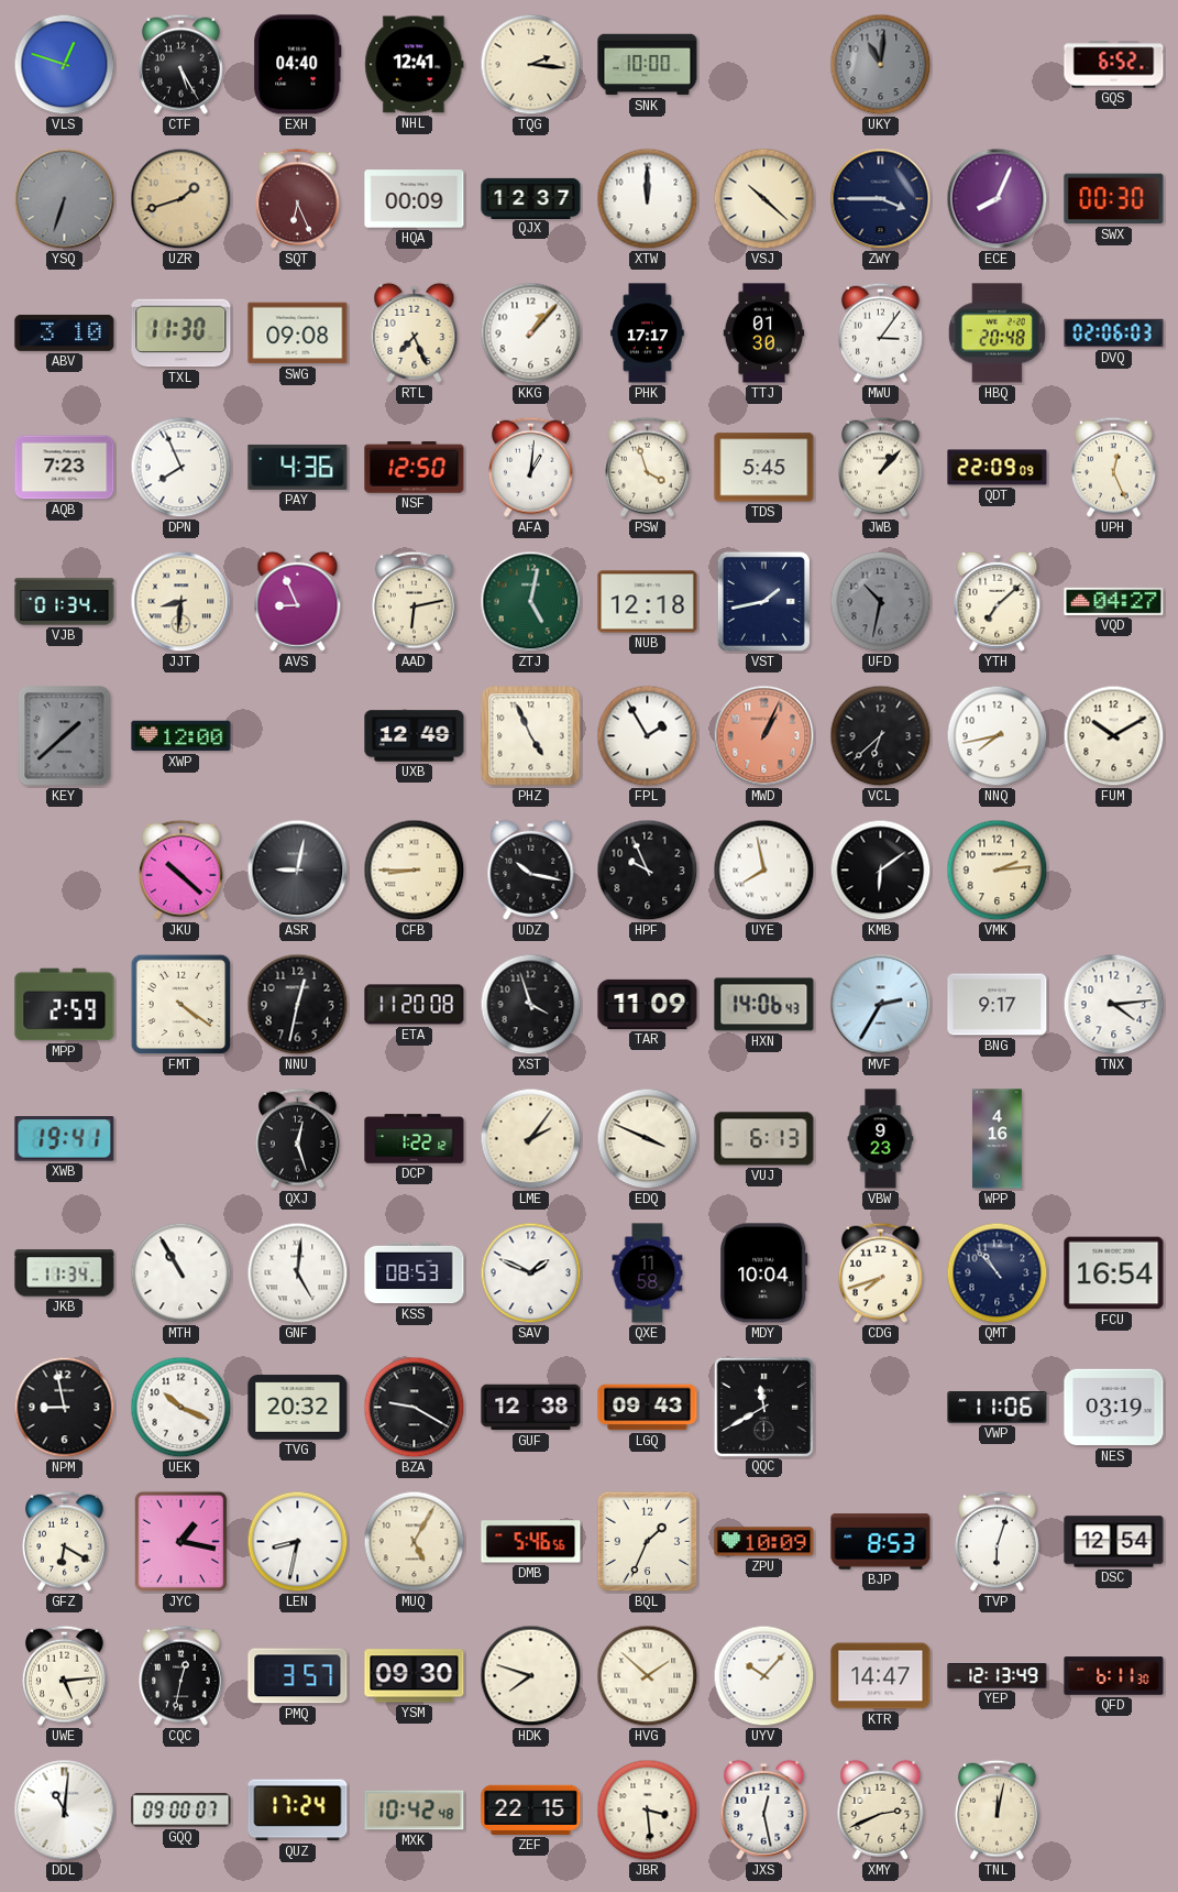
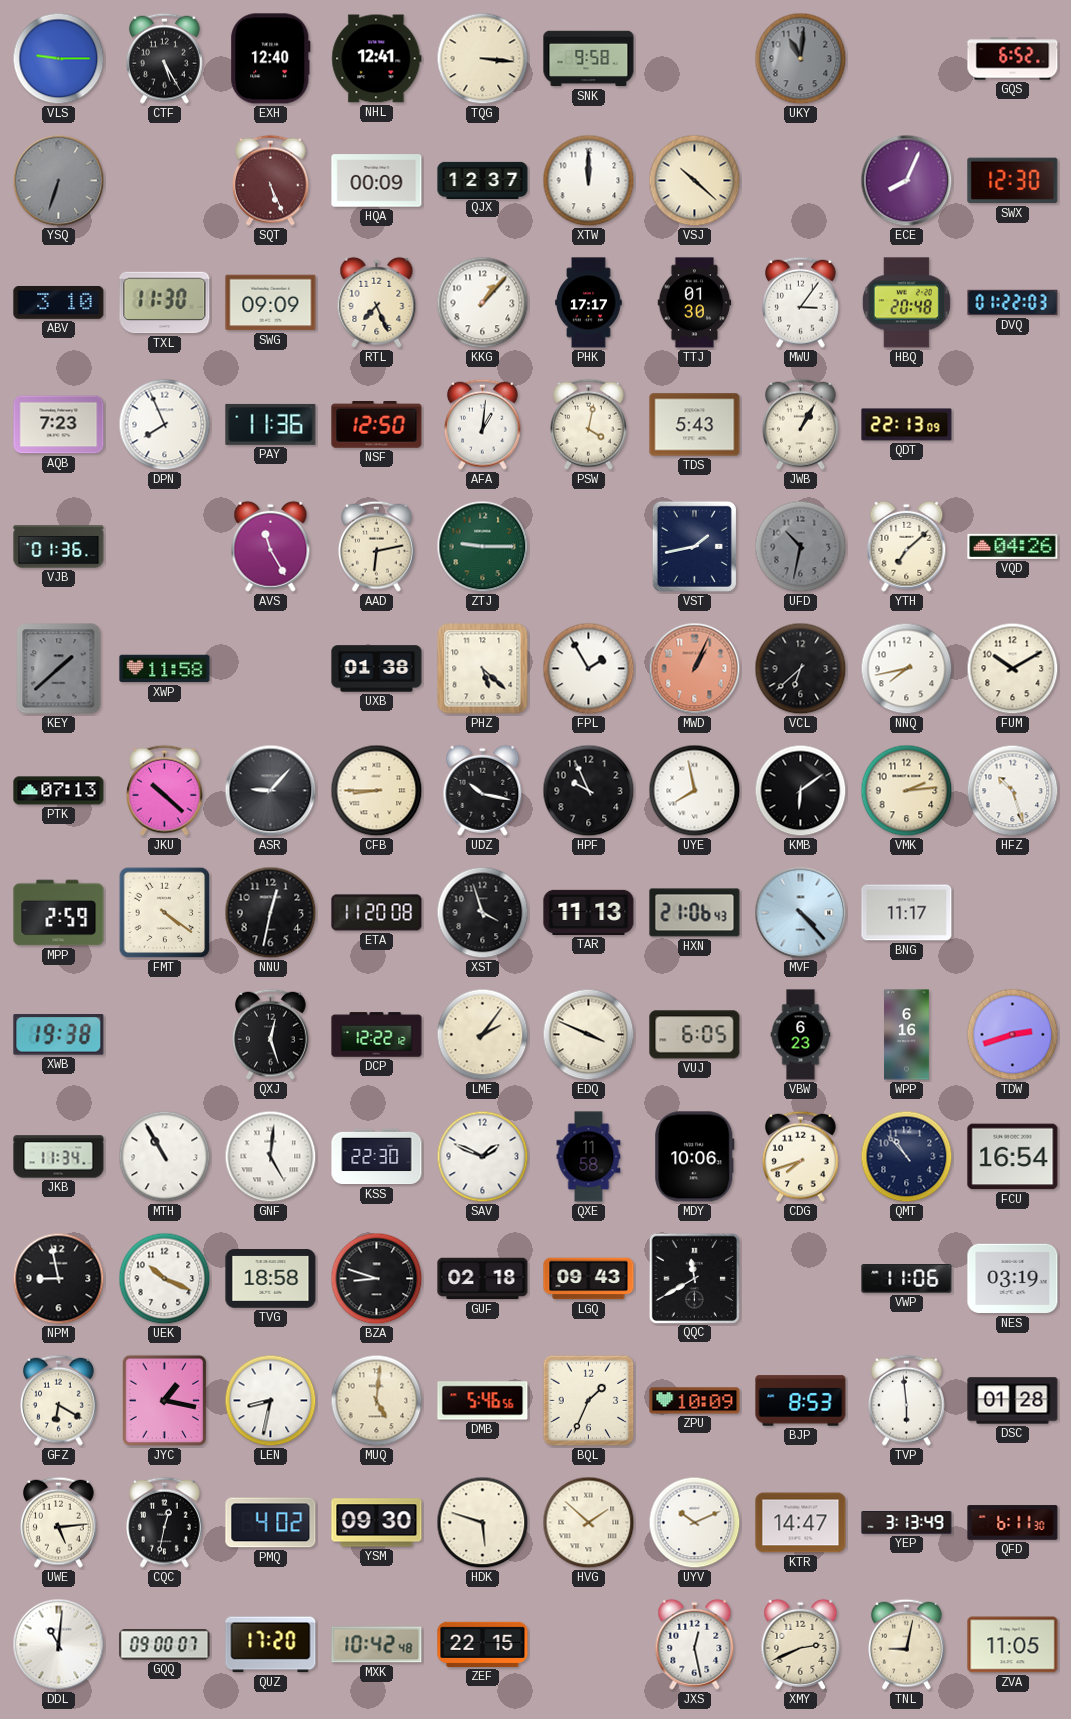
VLS: 12:48 -> 9:15
EXH: 04:40 -> 12:40
TQG: 2:16 -> 3:16
SNK: 10:00 -> 9:58
UZR: 1:42 -> none
SQT: 6:26 -> 5:26
ZWY: 3:45 -> none
SWX: 00:30 -> 12:30
SWG: 09:08 -> 09:09
DVQ: 02:06 -> 01:22
PAY: 4:36 -> 11:36
PSW: 3:57 -> 4:02
TDS: 5:45 -> 5:43
JWB: 1:07 -> 1:05
QDT: 22:09 -> 22:13
UPH: 12:26 -> none
VJB: 01:34 -> 01:36
JJT: 8:31 -> none
AVS: 8:56 -> 11:25
ZTJ: 5:02 -> 9:15
NUB: 12:18 -> none
VQD: 04:27 -> 04:26
XWP: 12:00 -> 11:58
UXB: 12:49 -> 01:38
PHZ: 4:56 -> 5:22
PTK: none -> 07:13
ASR: 9:02 -> 9:07
HFZ: none -> 10:27
TAR: 11:09 -> 11:13
HXN: 14:06 -> 21:06
MVF: 2:35 -> 4:23
BNG: 9:17 -> 11:17
TNX: 4:14 -> none
XWB: 19:41 -> 19:38
DCP: 1:22 -> 12:22
VUJ: 6:13 -> 6:05
VBW: 9:23 -> 6:23
WPP: 4:16 -> 6:16
TDW: none -> 2:42
KSS: 08:53 -> 22:30
MDY: 10:04 -> 10:06
TVG: 20:32 -> 18:58
BZA: 9:20 -> 8:48
GUF: 12:38 -> 02:18
MUQ: 5:05 -> 5:01
TVP: 6:03 -> 5:59
DSC: 12:54 -> 01:28
PMQ: 3:57 -> 4:02
HDK: 7:48 -> 5:48
UYV: 10:07 -> 10:11
YEP: 12:13 -> 3:13
QUZ: 17:24 -> 17:20
JBR: 3:29 -> none
TNL: 12:02 -> 9:02
ZVA: none -> 11:05
